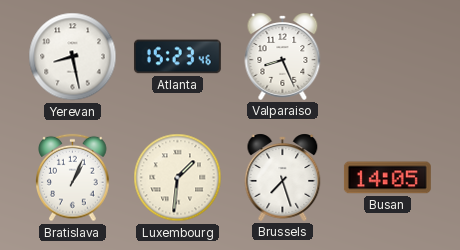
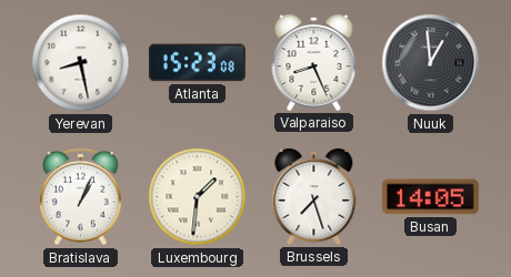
Atlanta: 15:23:46 -> 15:23:08
Nuuk: none -> 12:59
